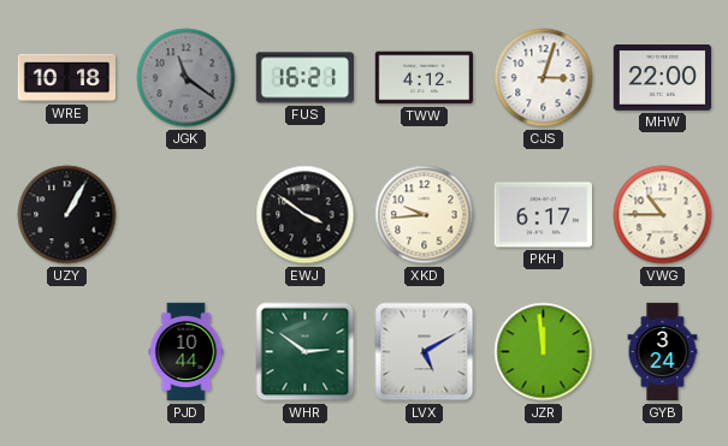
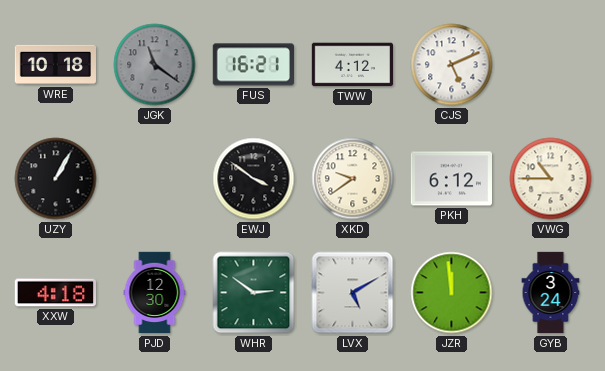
CJS: 3:03 -> 5:11
MHW: 22:00 -> none
XKD: 9:44 -> 9:39
PKH: 6:17 -> 6:12
XXW: none -> 4:18
PJD: 10:44 -> 12:30
